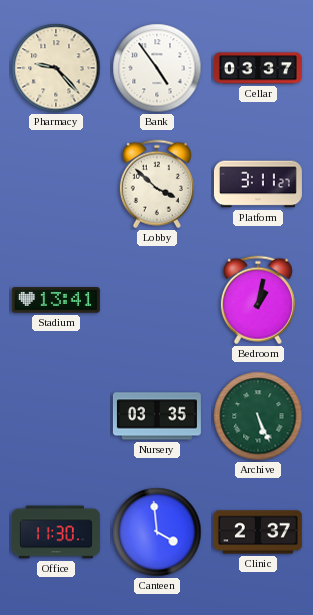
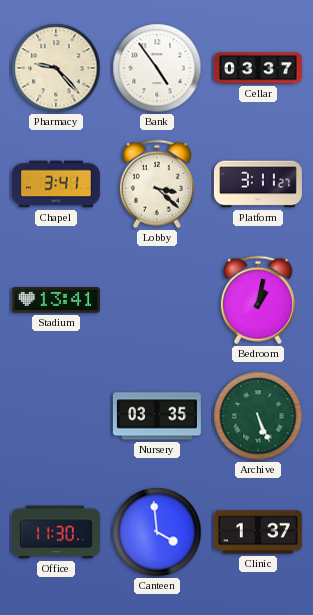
Chapel: none -> 3:41
Lobby: 3:52 -> 3:22
Clinic: 2:37 -> 1:37
